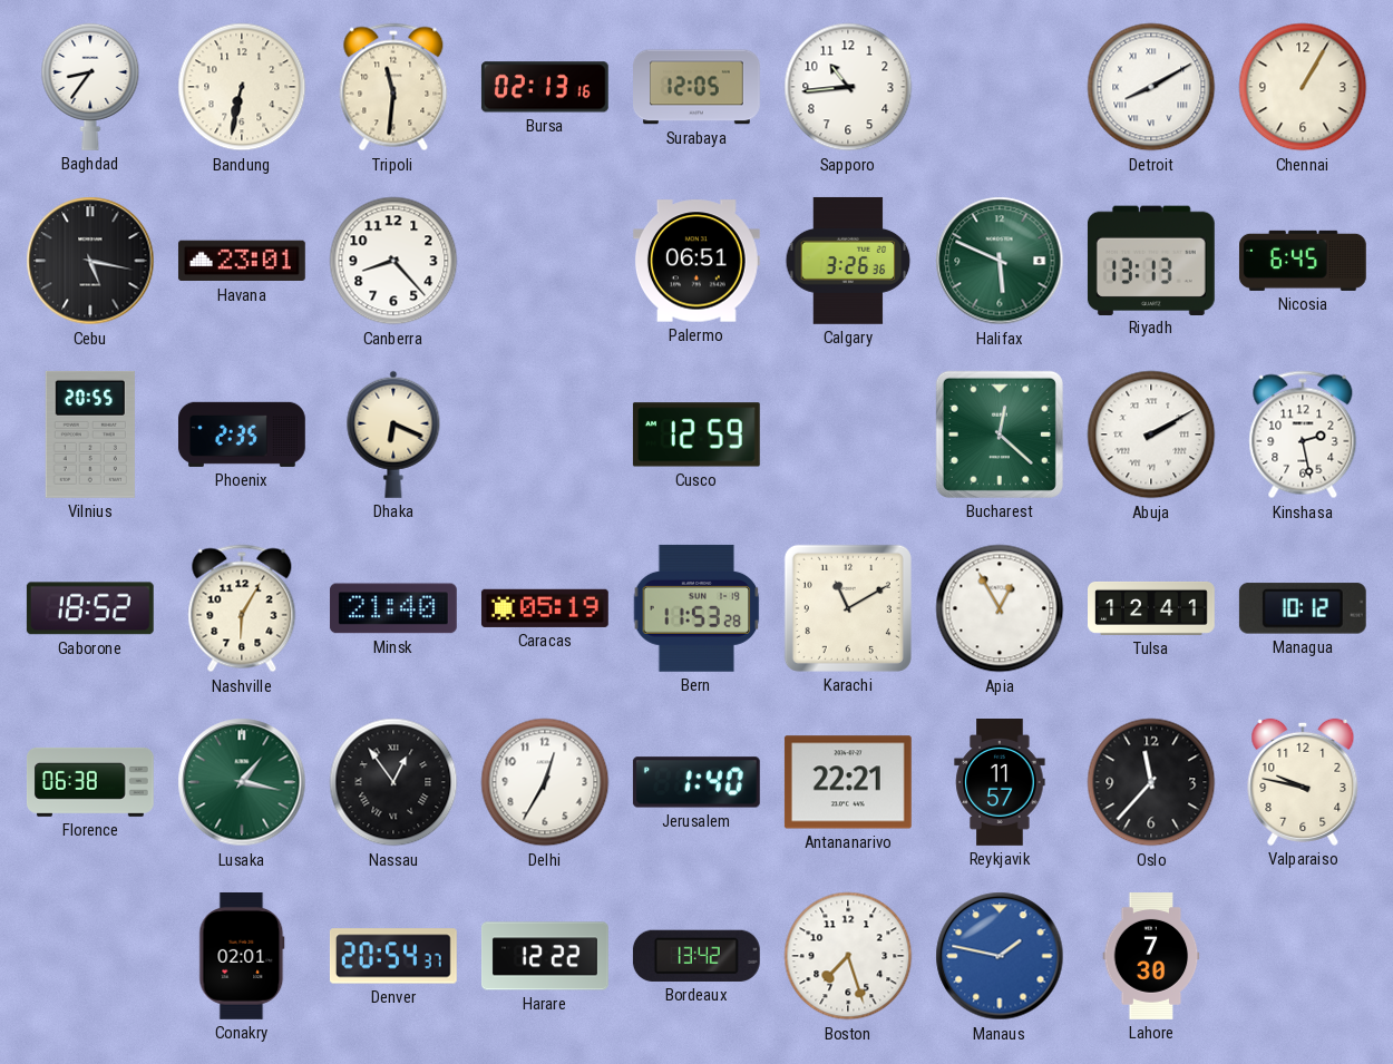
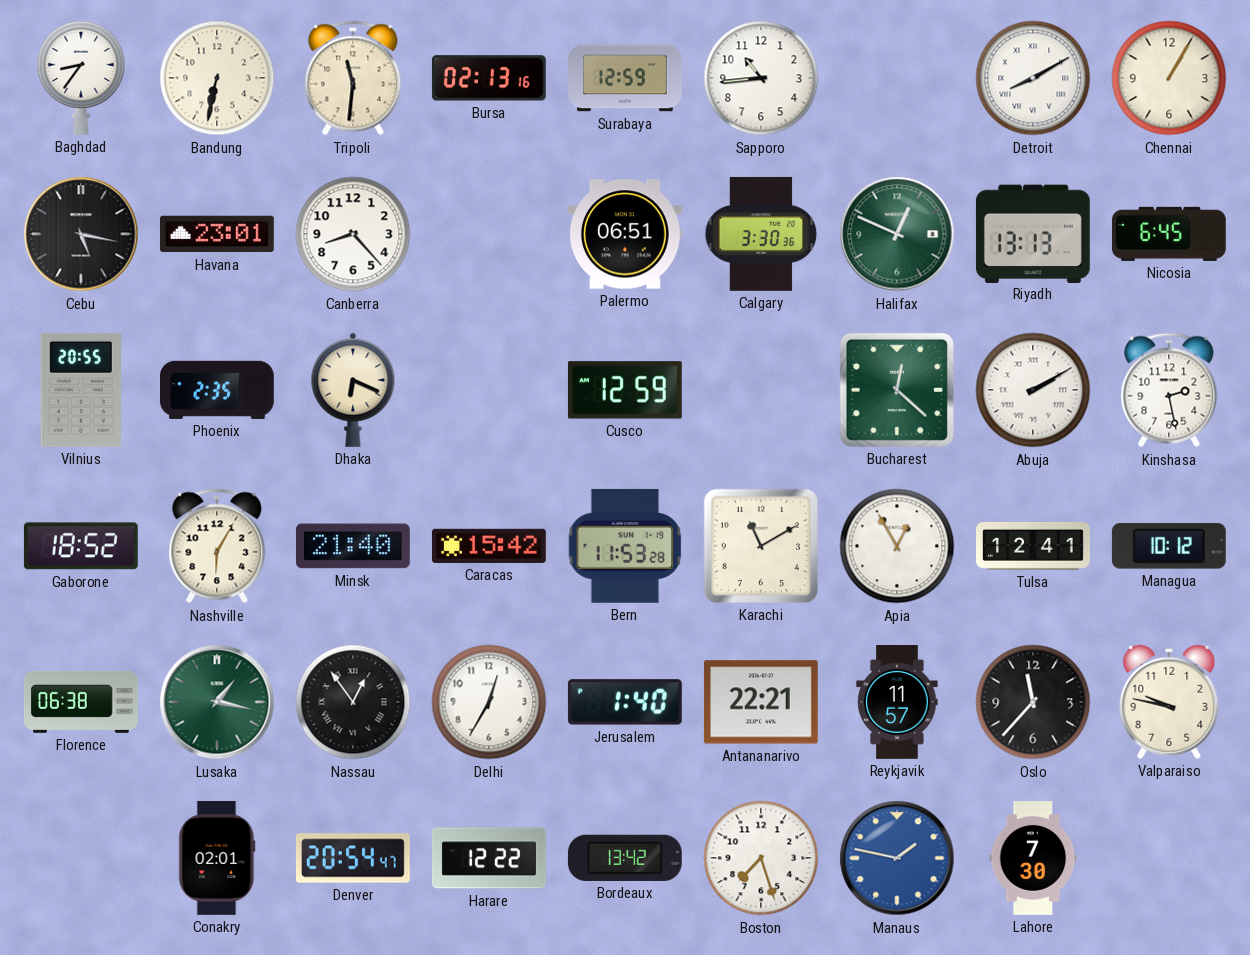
Surabaya: 12:05 -> 12:59
Calgary: 3:26 -> 3:30
Halifax: 5:49 -> 12:49
Caracas: 05:19 -> 15:42
Denver: 20:54:37 -> 20:54:47
